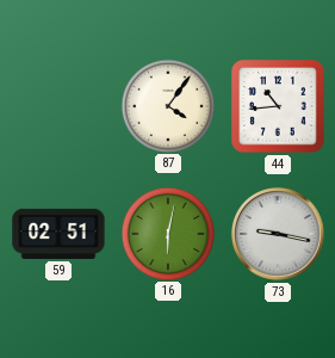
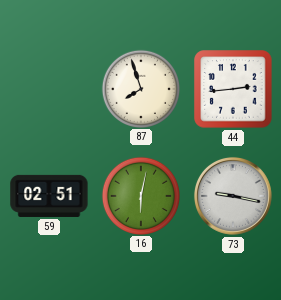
87: 4:06 -> 7:57
44: 10:44 -> 2:44
